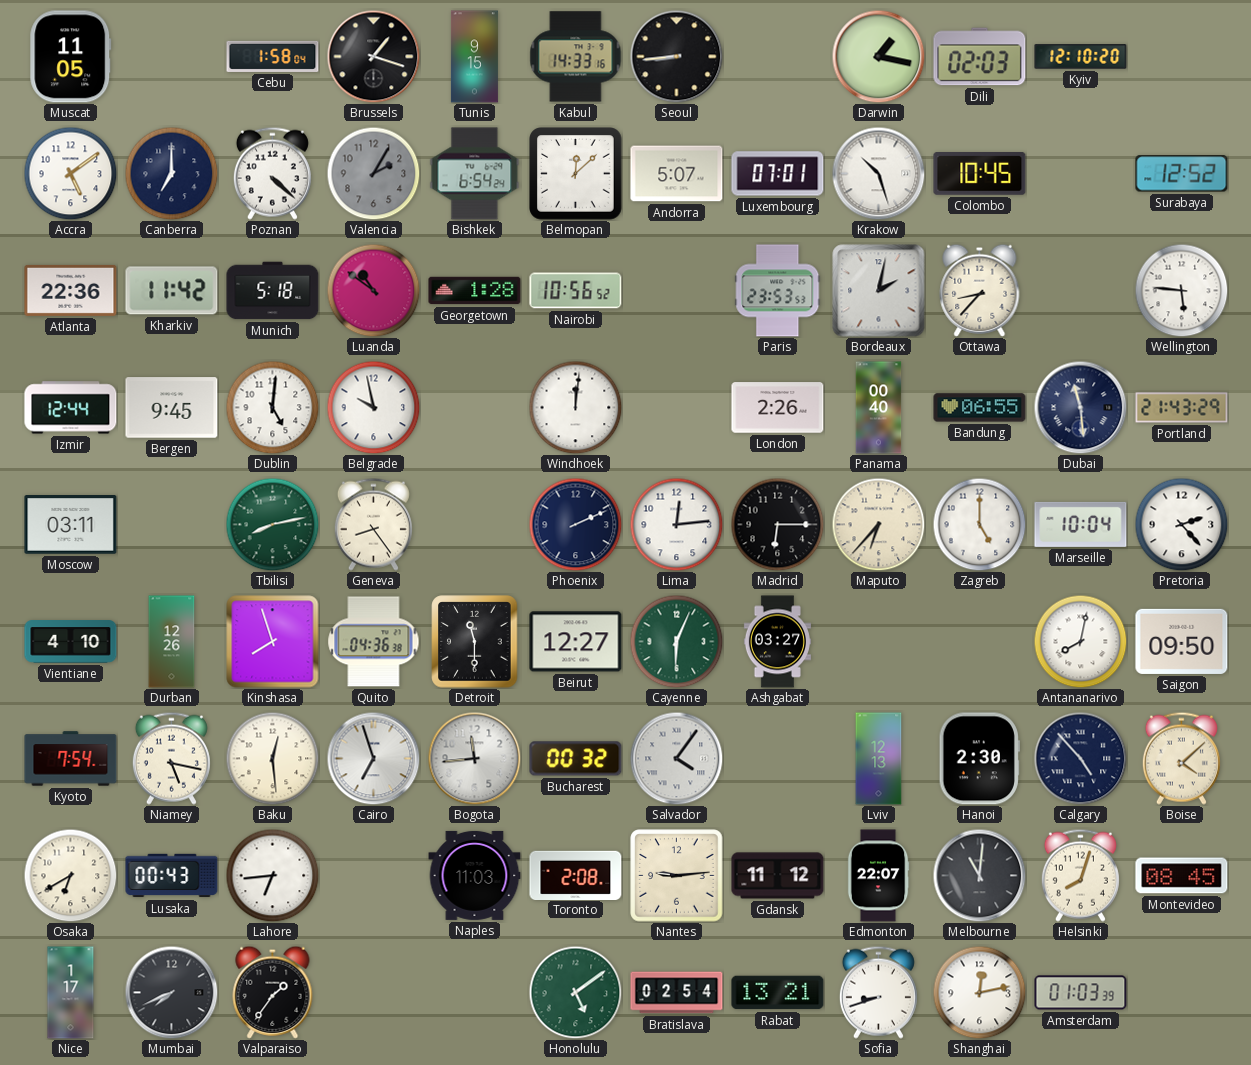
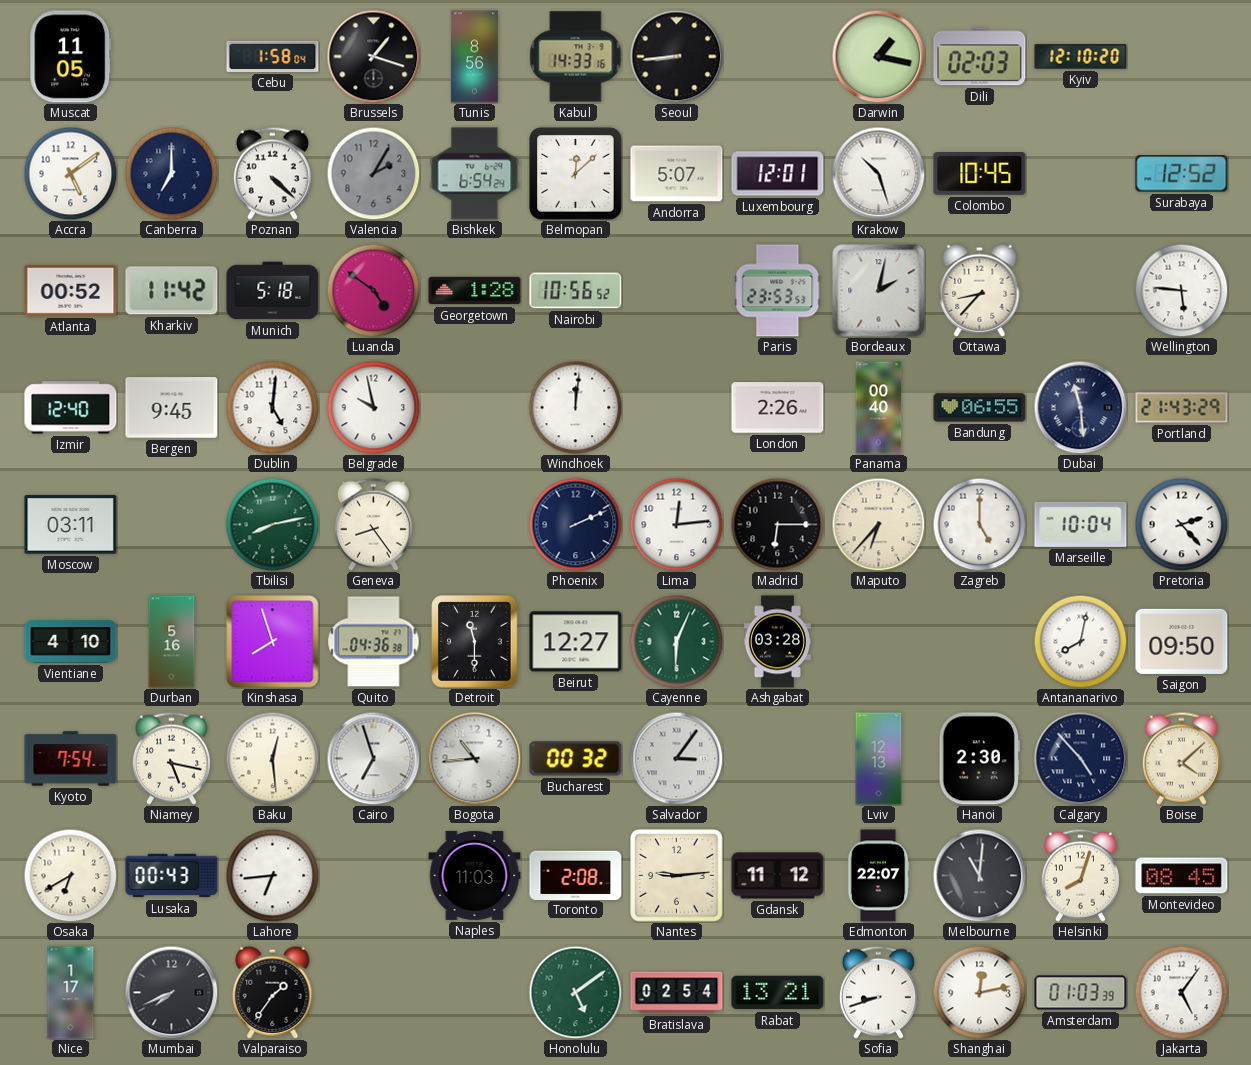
Tunis: 9:15 -> 8:56
Luxembourg: 07:01 -> 12:01
Atlanta: 22:36 -> 00:52
Luanda: 10:51 -> 4:51
Izmir: 12:44 -> 12:40
Durban: 12:26 -> 5:16
Ashgabat: 03:27 -> 03:28
Bogota: 11:44 -> 10:44
Salvador: 4:06 -> 3:06
Jakarta: none -> 5:06
